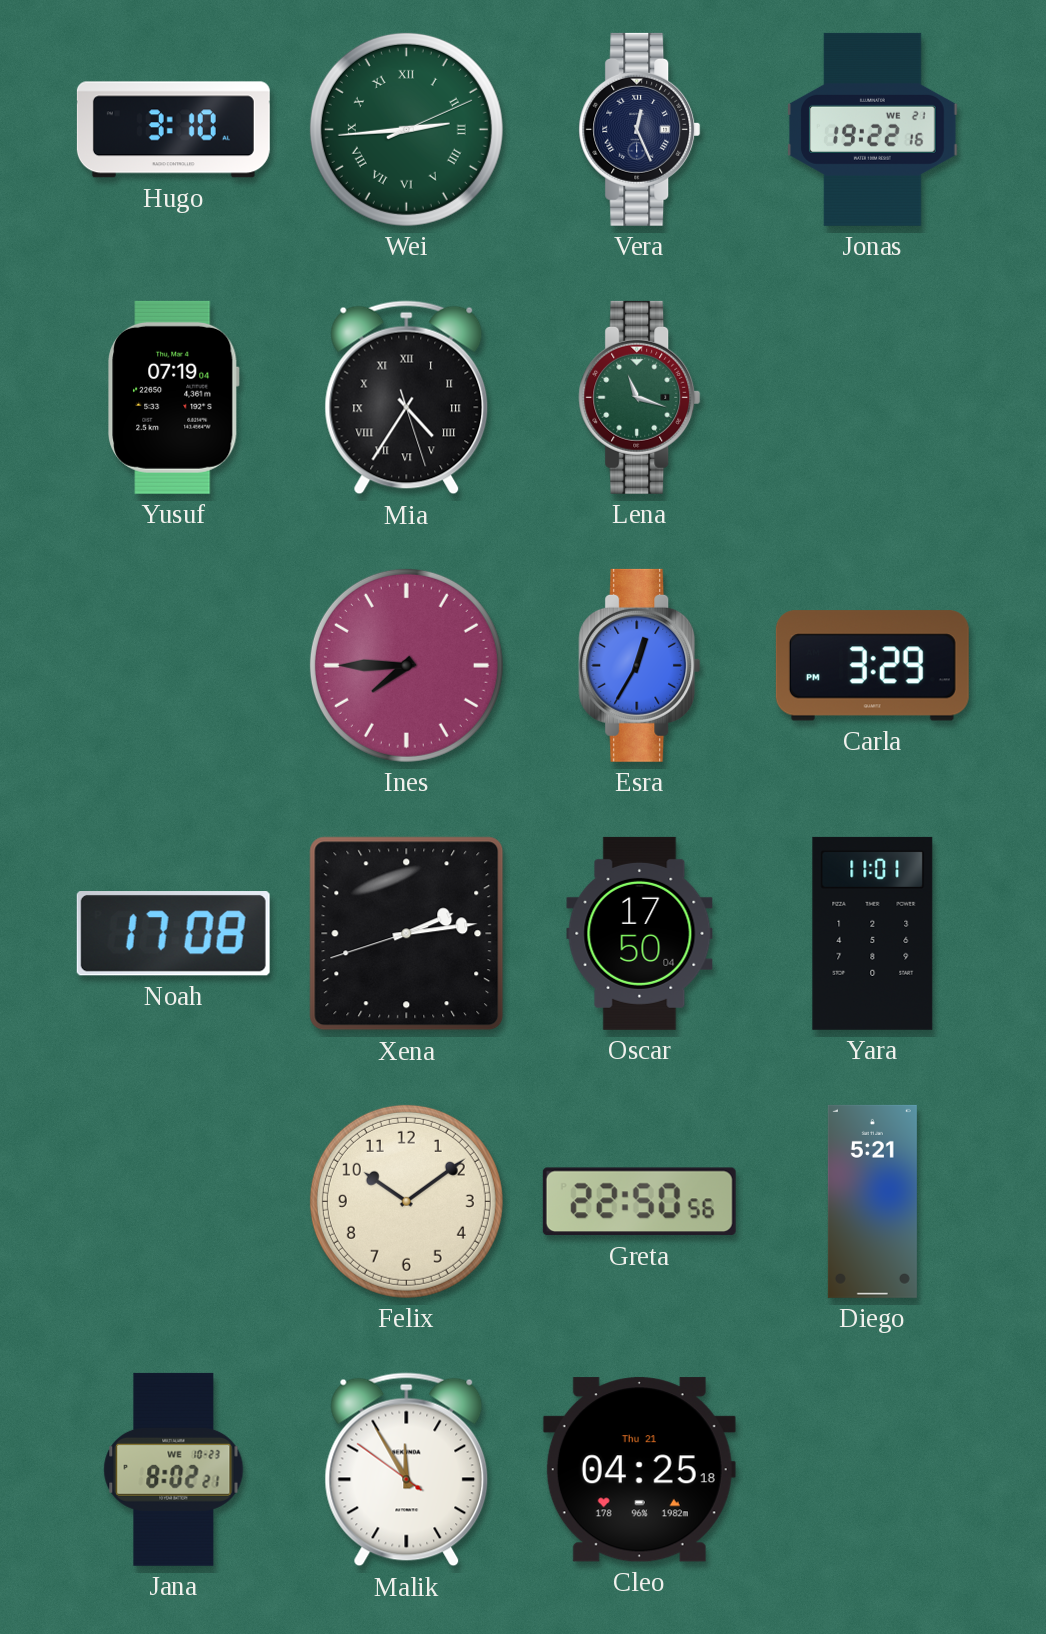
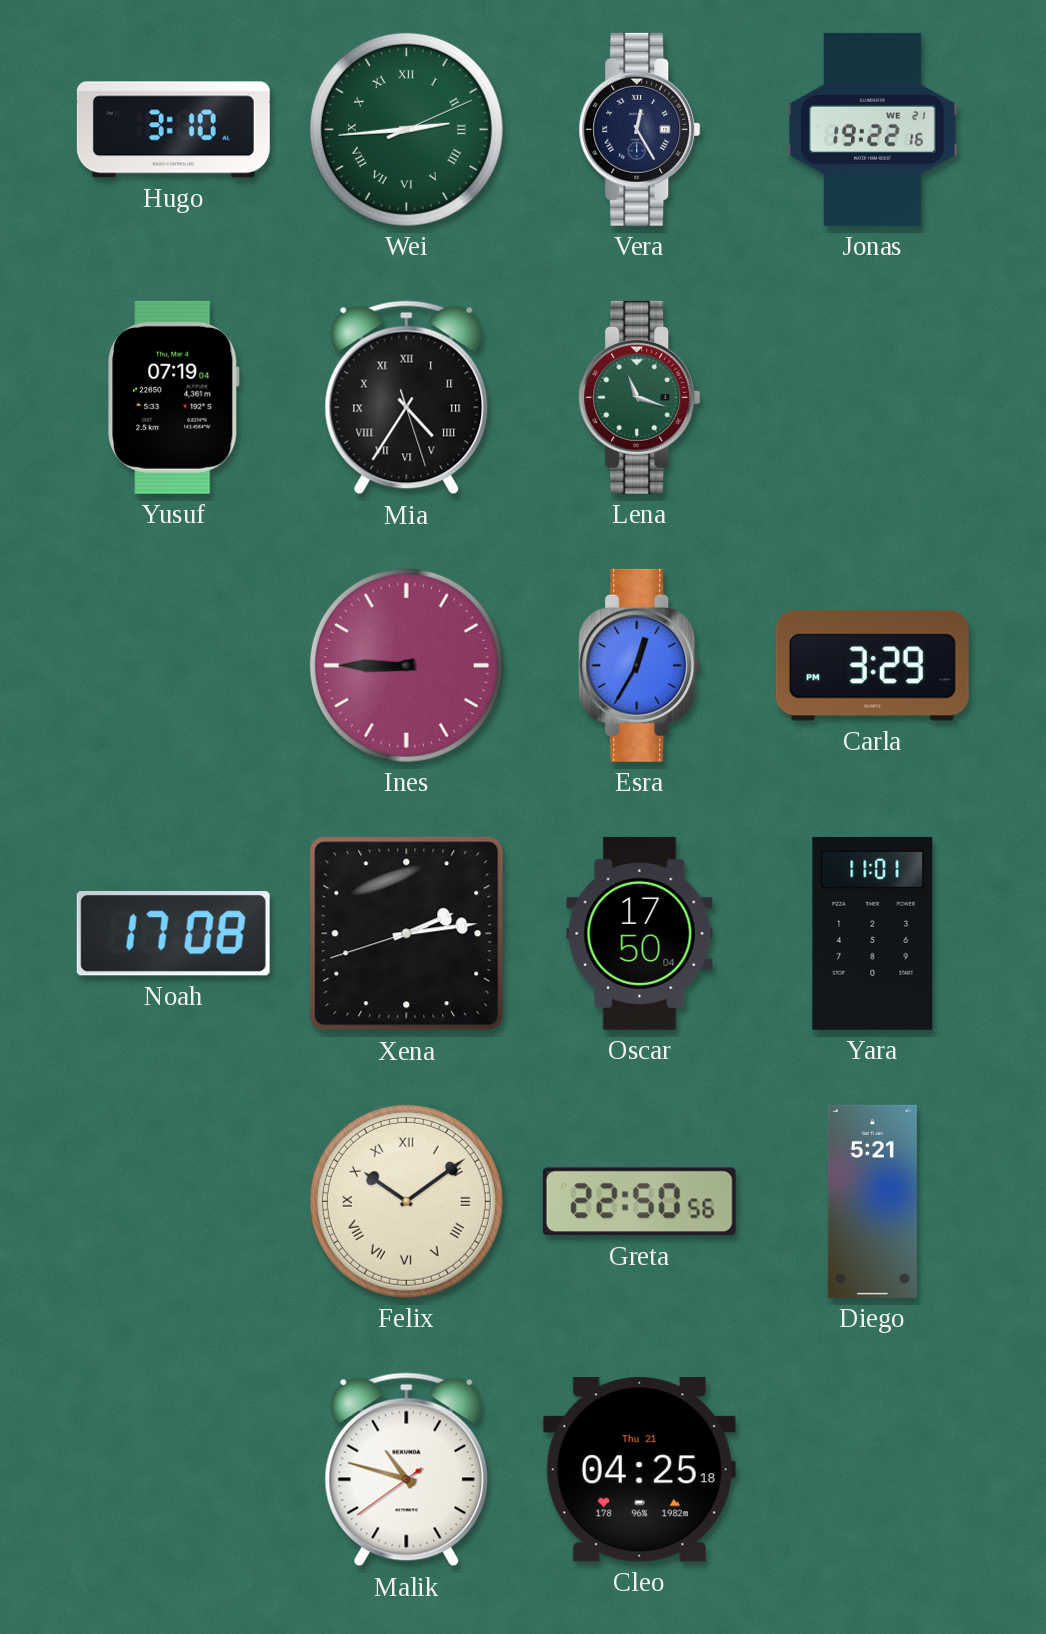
Vera: 12:26 -> 12:25
Ines: 7:45 -> 8:45
Felix numerals: Arabic -> Roman
Jana: 8:02 -> none
Malik: 11:54 -> 10:47
